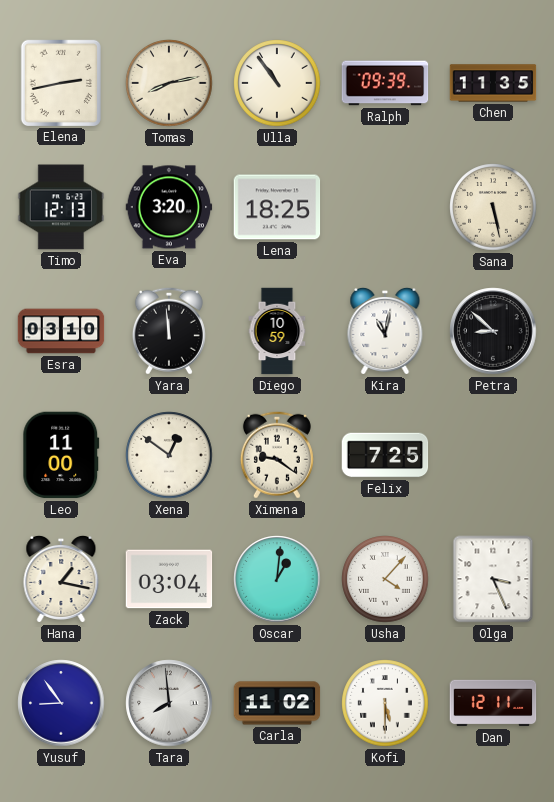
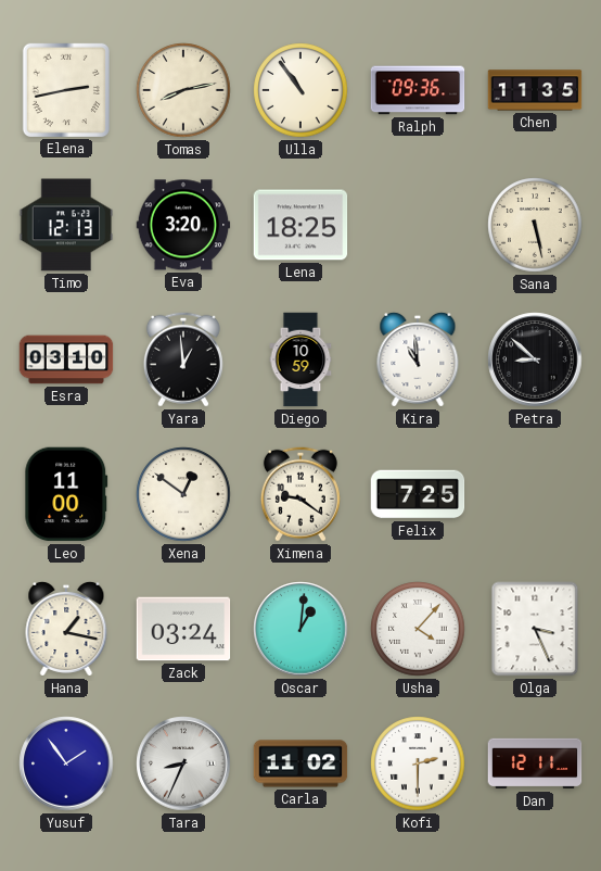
Ralph: 09:39 -> 09:36
Yara: 11:59 -> 12:59
Kira: 11:02 -> 10:59
Zack: 03:04 -> 03:24
Yusuf: 8:54 -> 1:54
Tara: 7:59 -> 8:34
Kofi: 5:30 -> 2:30
